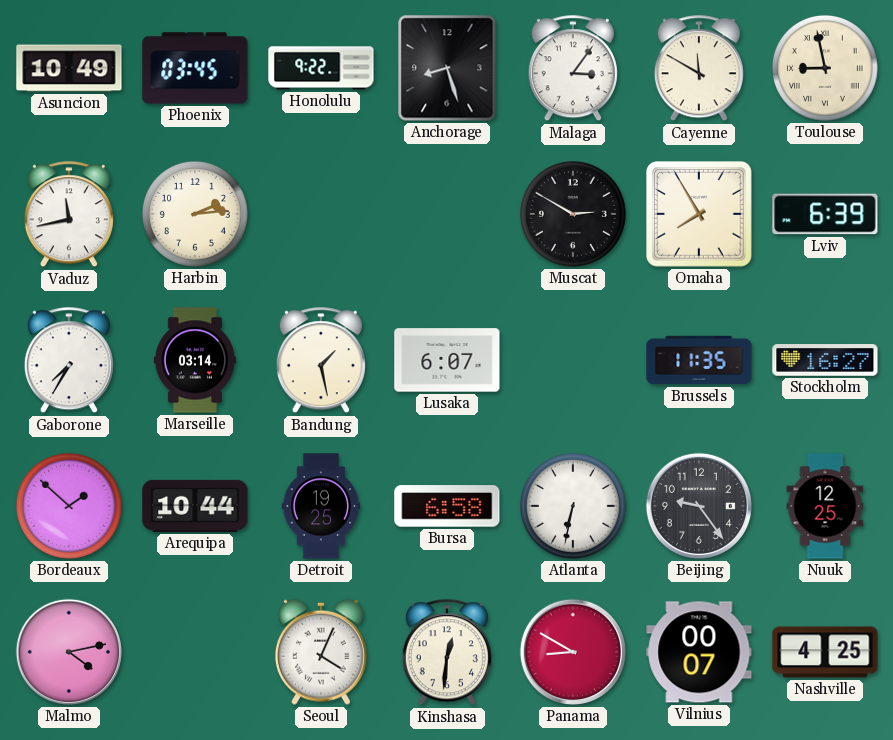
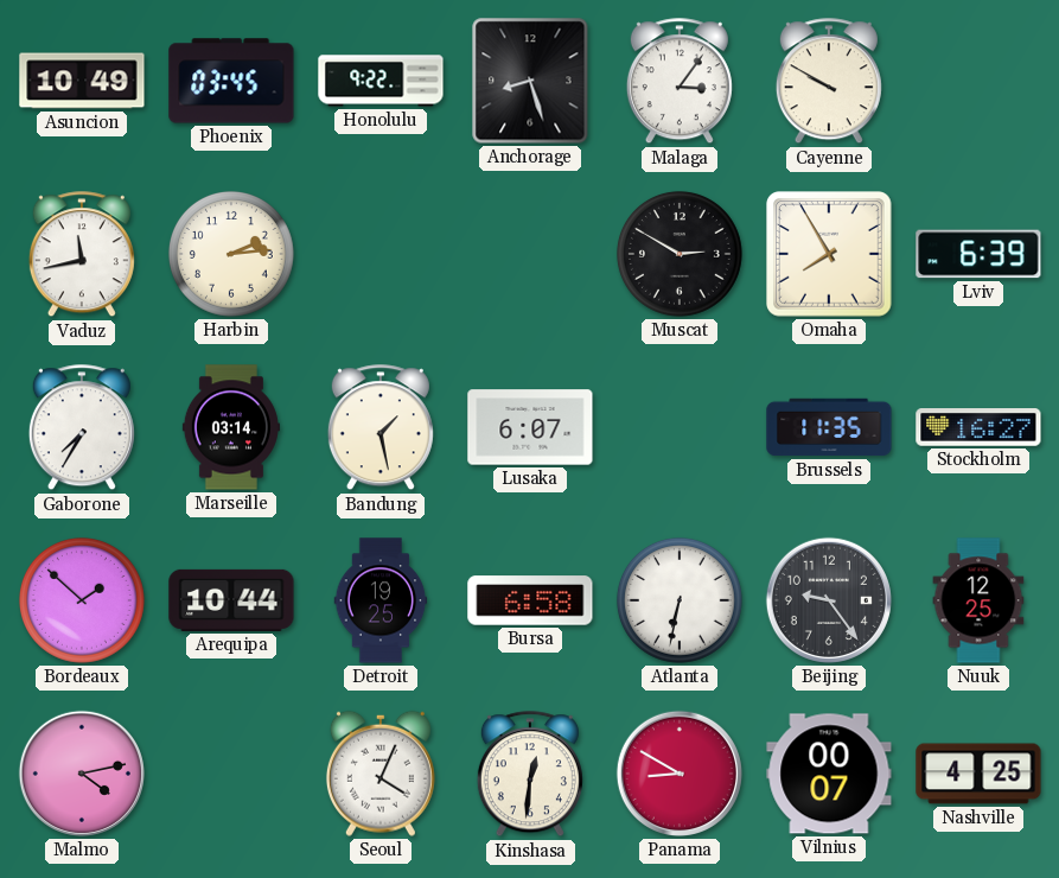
Cayenne: 11:50 -> 9:50
Toulouse: 8:58 -> none
